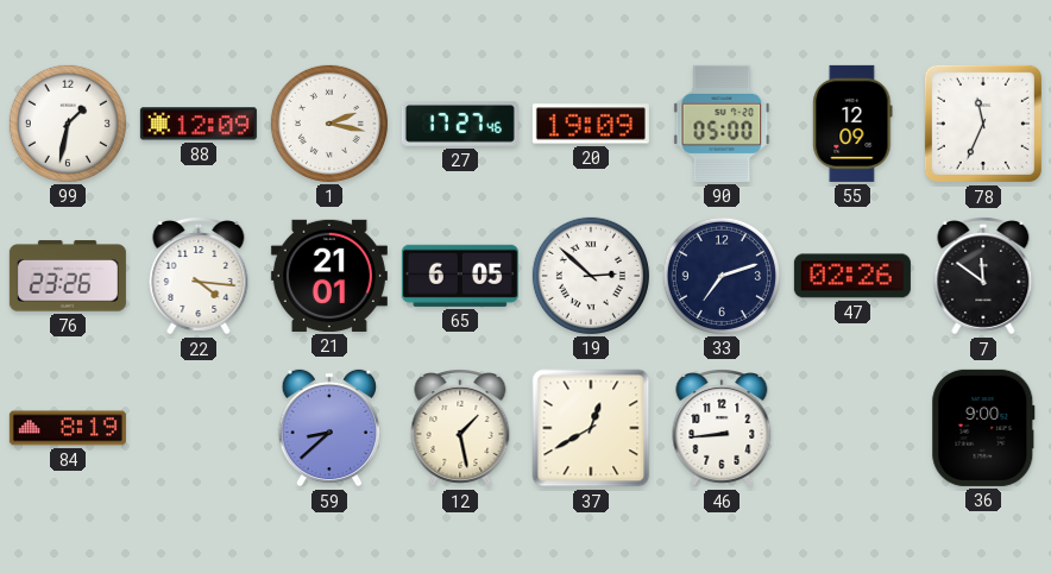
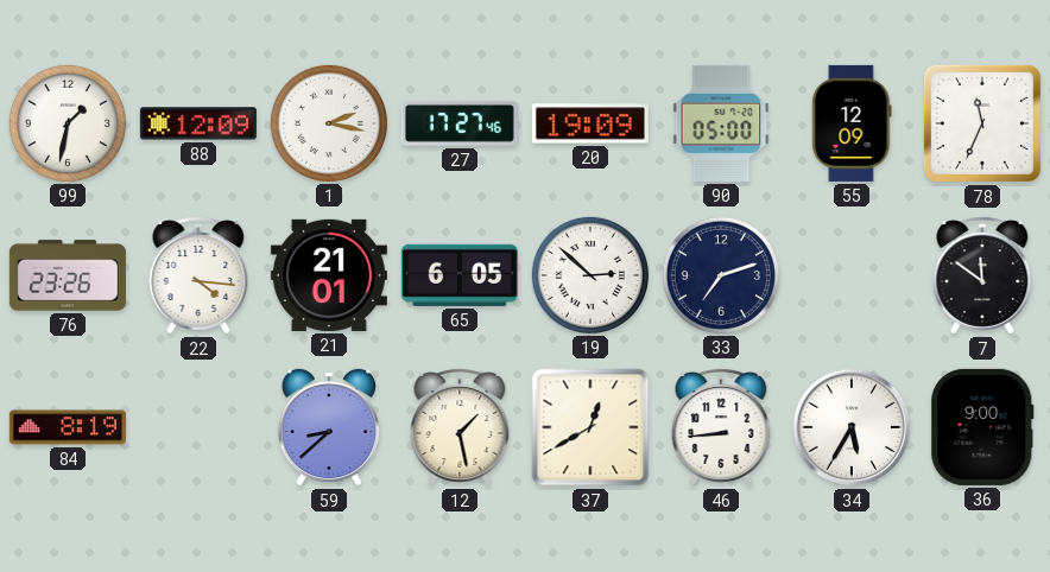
47: 02:26 -> none
34: none -> 5:35
